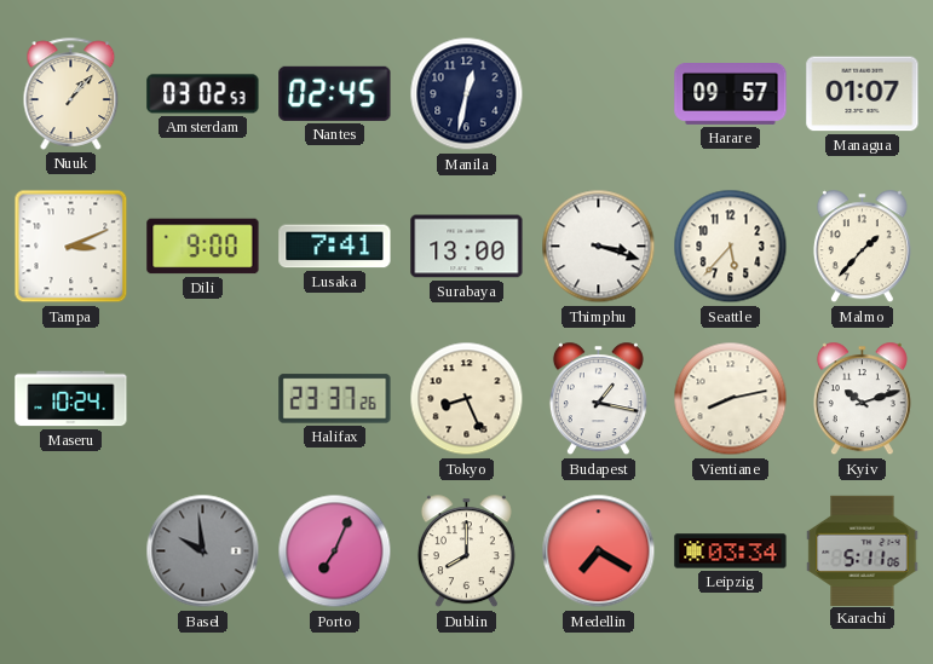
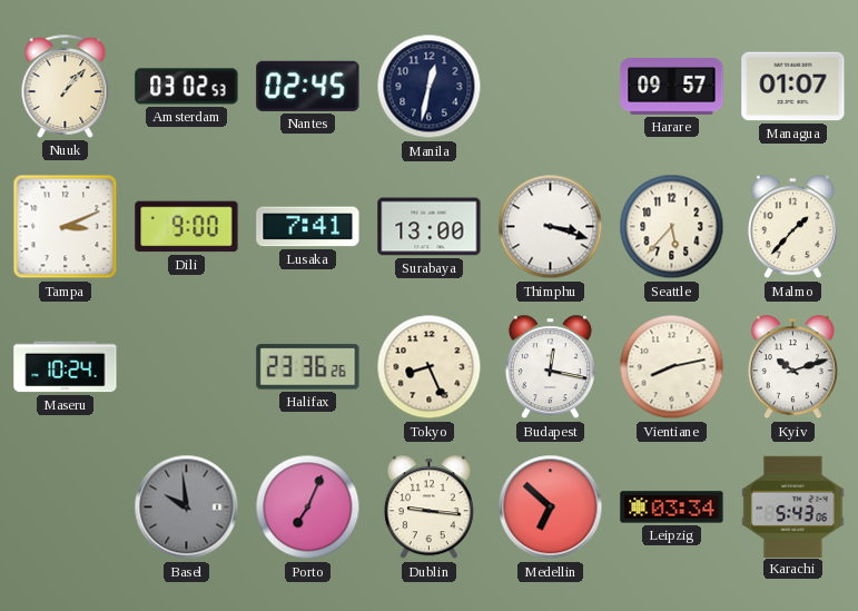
Halifax: 23:37 -> 23:36
Budapest: 1:17 -> 12:17
Dublin: 8:00 -> 9:16
Medellin: 7:20 -> 6:52
Karachi: 5:11 -> 5:43
